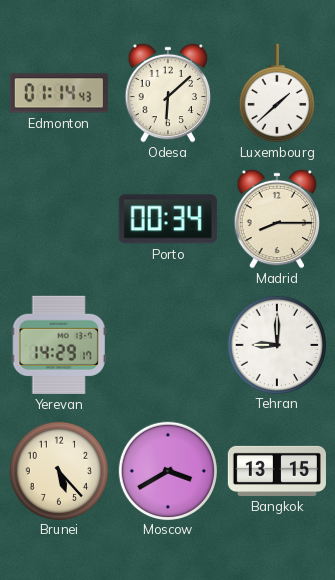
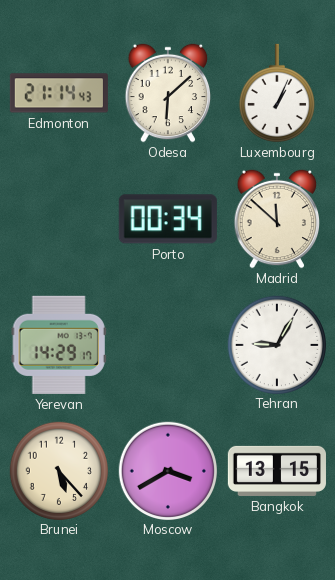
Edmonton: 01:14 -> 21:14
Luxembourg: 1:38 -> 1:04
Madrid: 8:15 -> 11:52
Tehran: 9:00 -> 9:05
